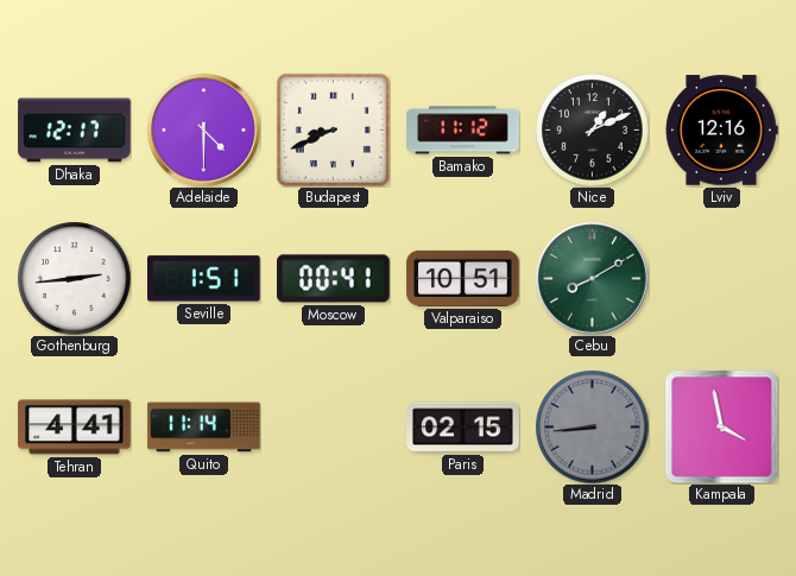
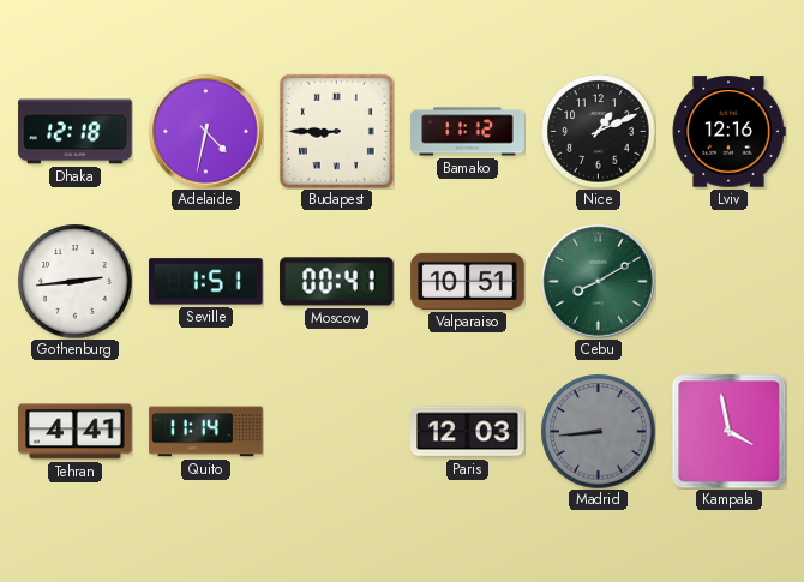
Dhaka: 12:17 -> 12:18
Adelaide: 4:30 -> 4:32
Budapest: 8:41 -> 8:45
Paris: 02:15 -> 12:03
